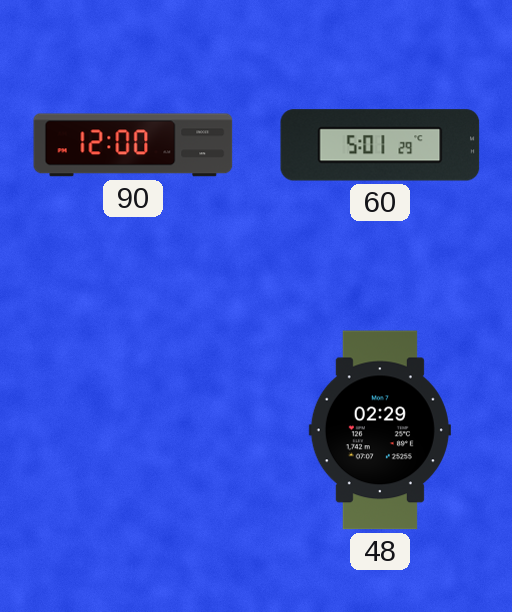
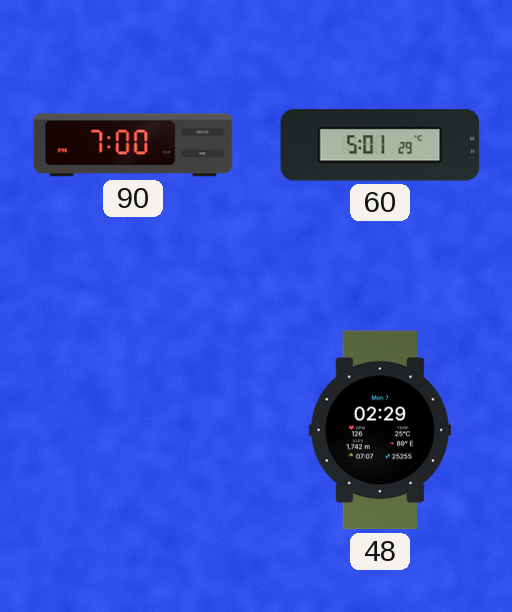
90: 12:00 -> 7:00
